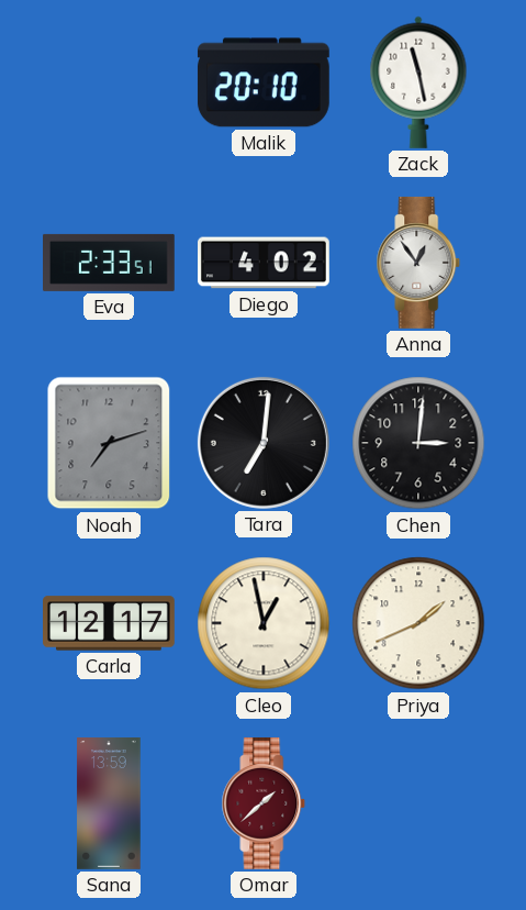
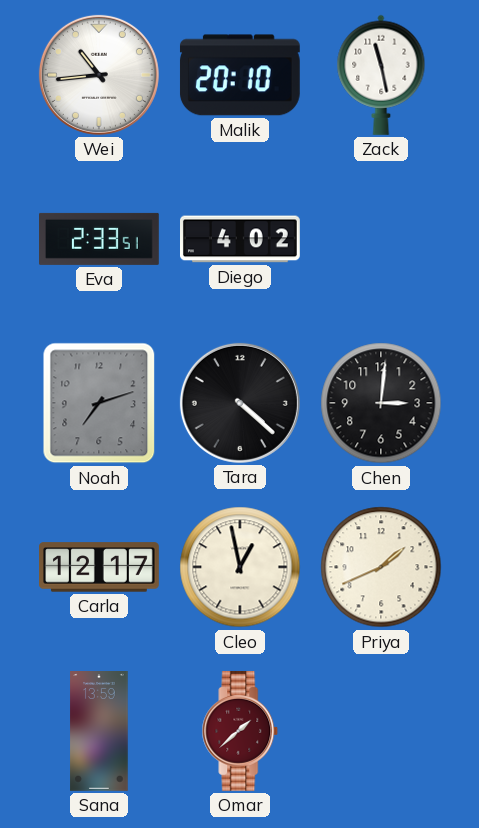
Wei: none -> 10:44
Anna: 12:54 -> none
Tara: 7:01 -> 4:22
